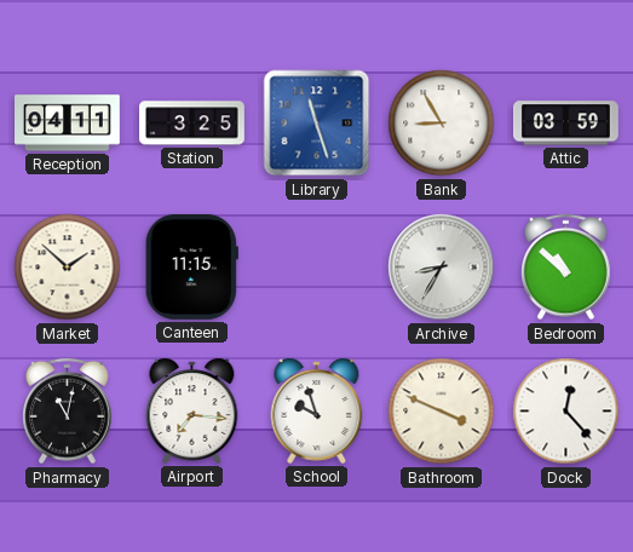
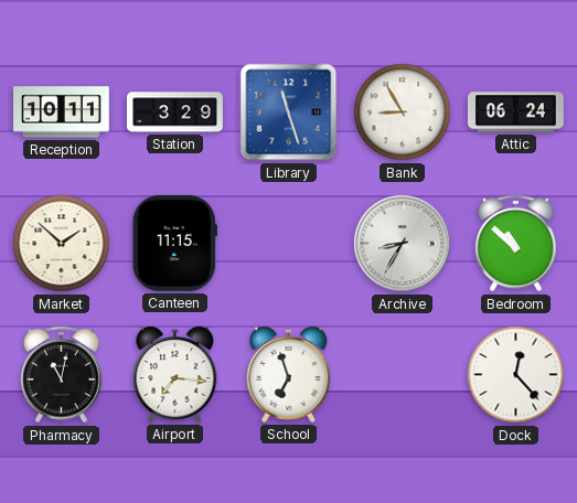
Reception: 04:11 -> 10:11
Station: 3:25 -> 3:29
Attic: 03:59 -> 06:24
School: 9:57 -> 6:57
Bathroom: 3:49 -> none
